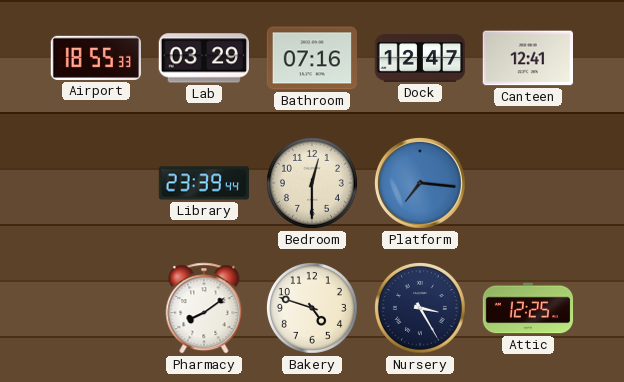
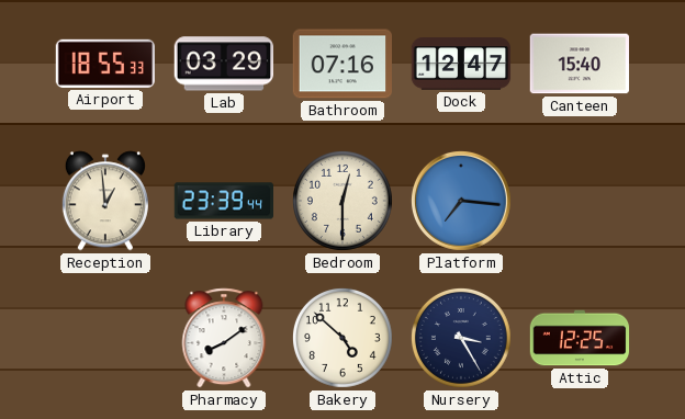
Canteen: 12:41 -> 15:40
Reception: none -> 12:59
Bakery: 4:48 -> 4:52
